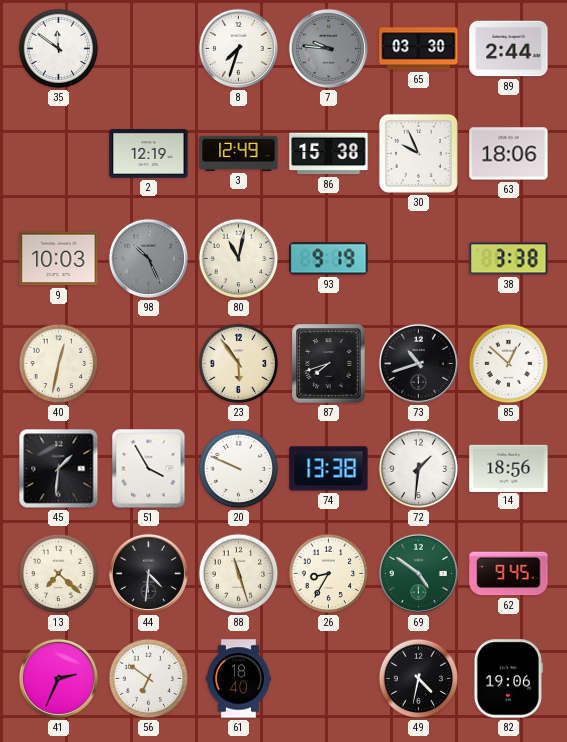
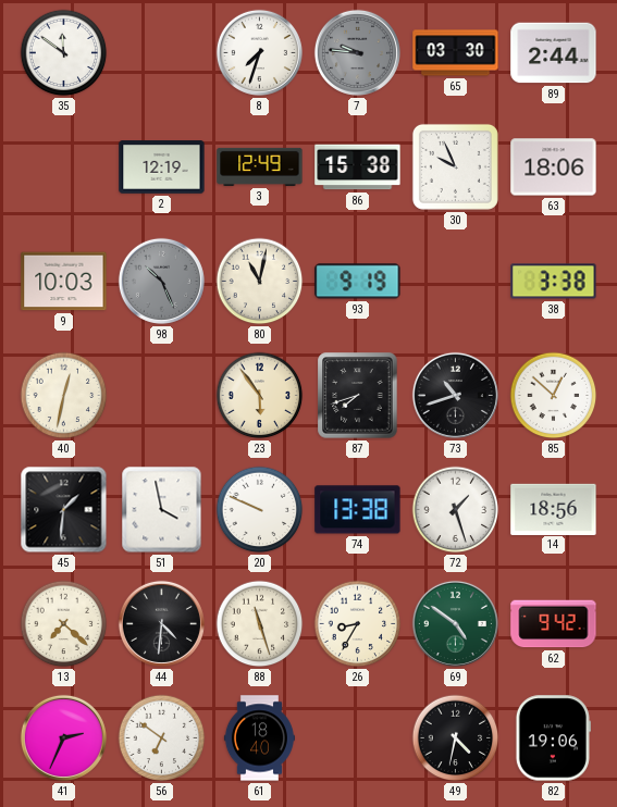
51: 3:55 -> 3:58
72: 1:31 -> 1:27
62: 9:45 -> 9:42
